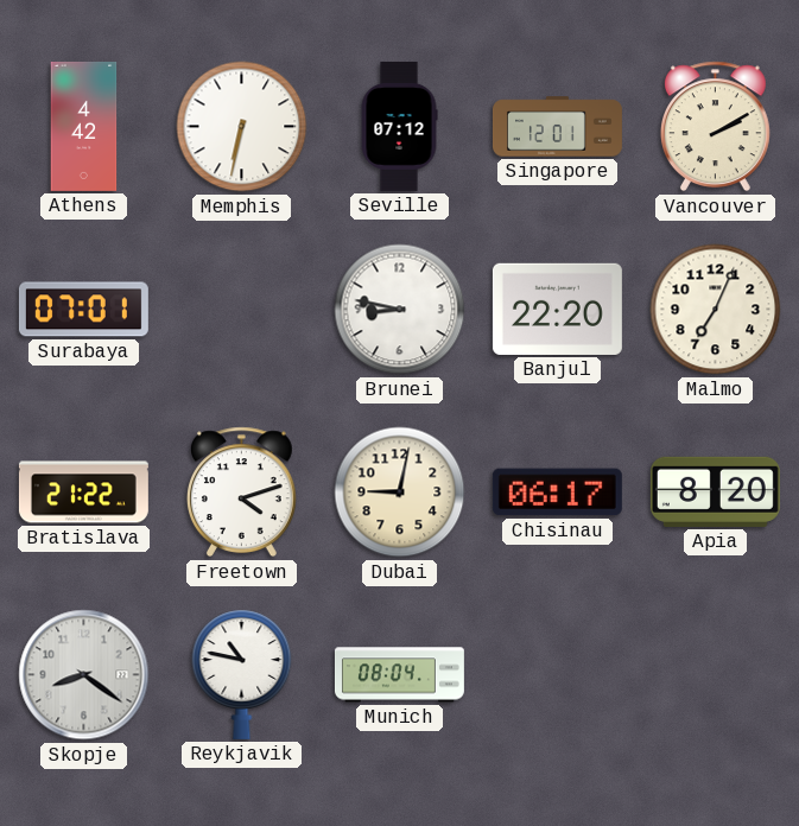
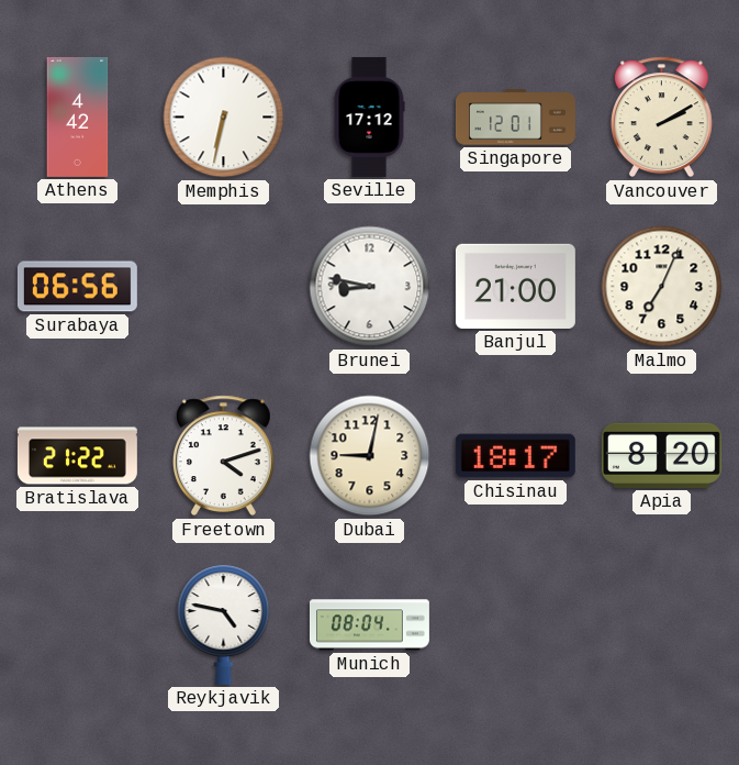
Seville: 07:12 -> 17:12
Surabaya: 07:01 -> 06:56
Banjul: 22:20 -> 21:00
Chisinau: 06:17 -> 18:17
Skopje: 8:21 -> none
Reykjavik: 10:47 -> 4:47
